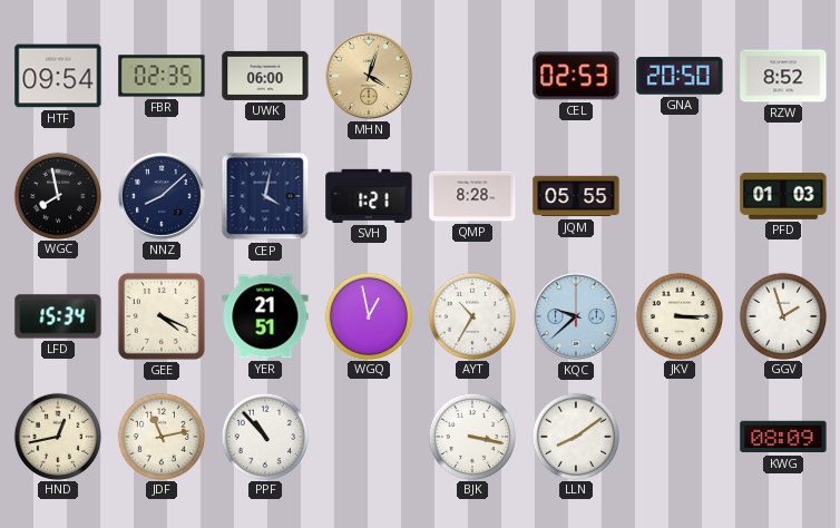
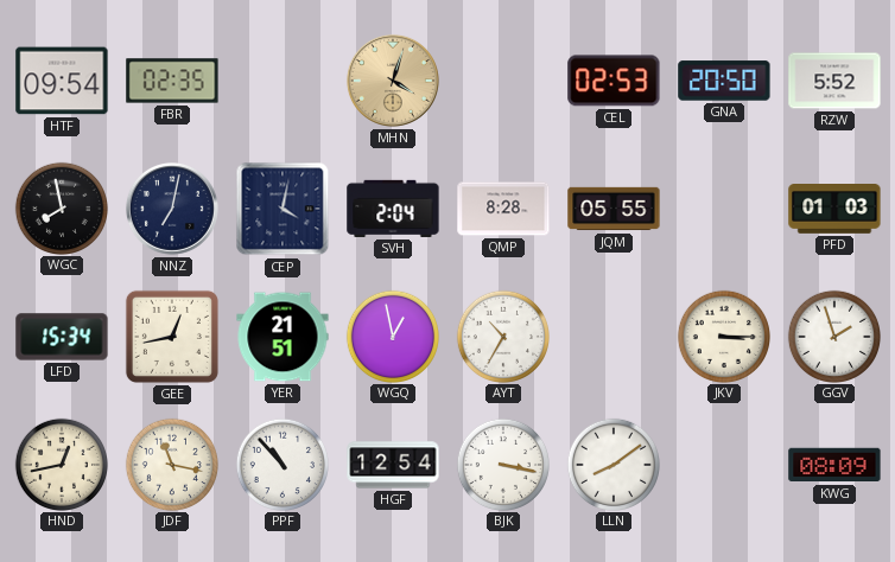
UWK: 06:00 -> none
RZW: 8:52 -> 5:52
NNZ: 8:08 -> 7:02
SVH: 1:21 -> 2:04
GEE: 4:19 -> 12:43
KQC: 9:38 -> none
JDF: 11:13 -> 11:17
HGF: none -> 12:54
